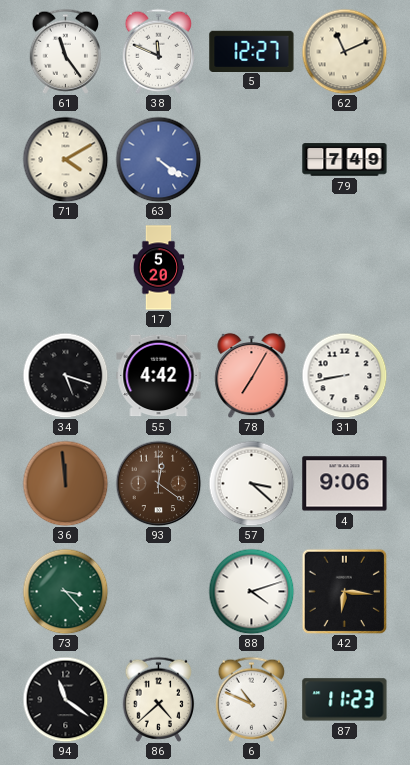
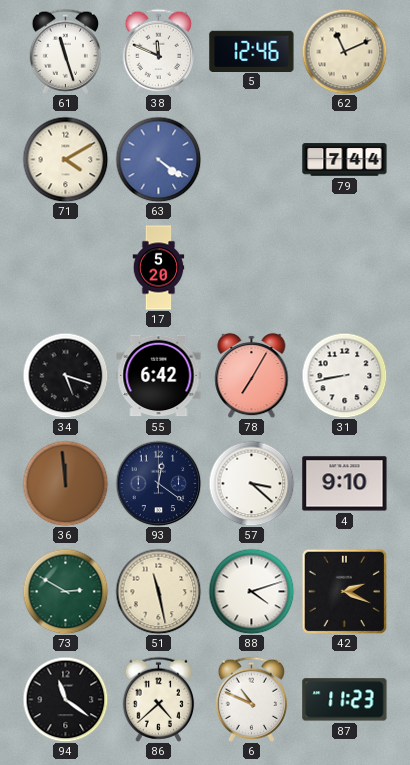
61: 11:24 -> 11:27
5: 12:27 -> 12:46
79: 7:49 -> 7:44
55: 4:42 -> 6:42
93 dial: brown -> navy
4: 9:06 -> 9:10
73: 3:23 -> 2:50
51: none -> 11:28
42: 6:16 -> 2:19
